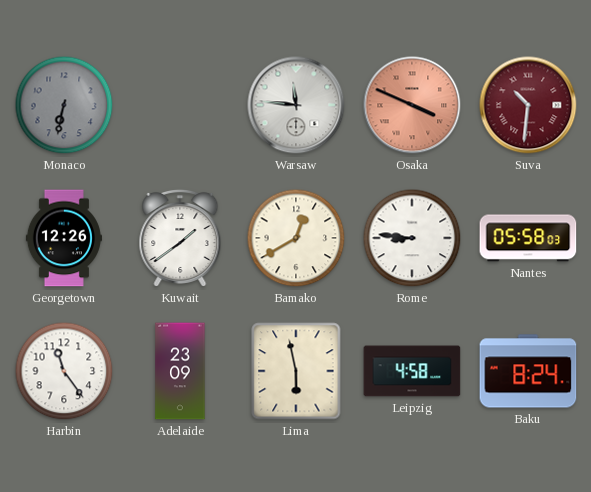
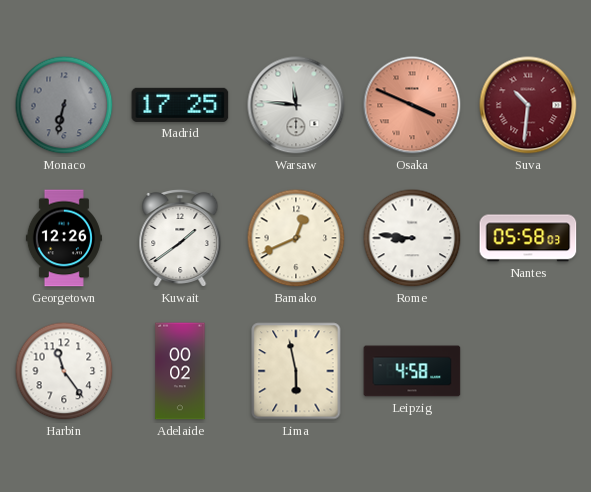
Madrid: none -> 17:25
Bamako: 12:40 -> 12:41
Adelaide: 23:09 -> 00:02
Baku: 8:24 -> none
